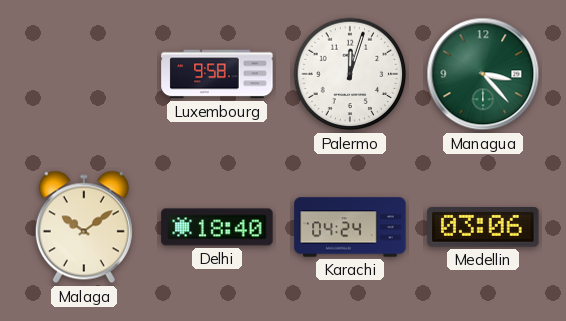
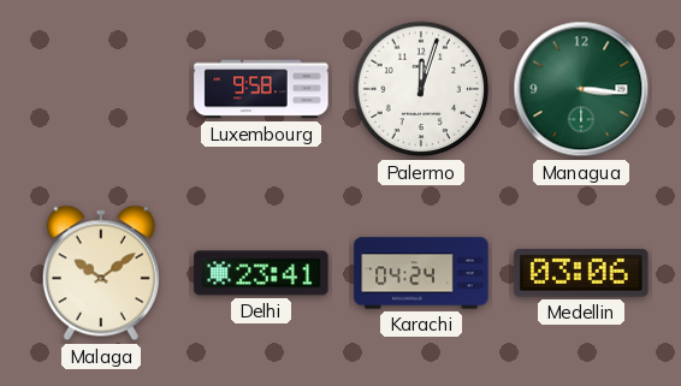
Managua: 3:23 -> 3:16
Delhi: 18:40 -> 23:41
